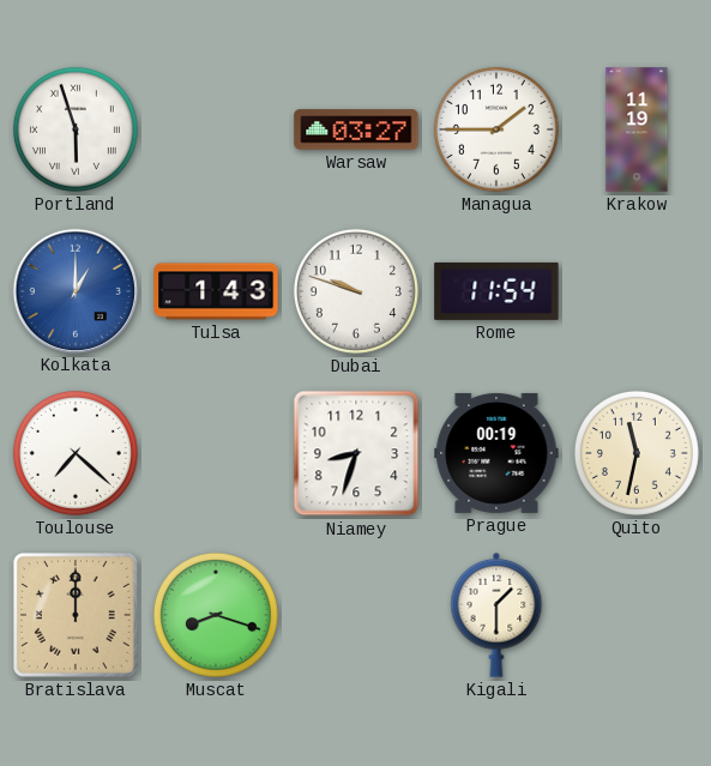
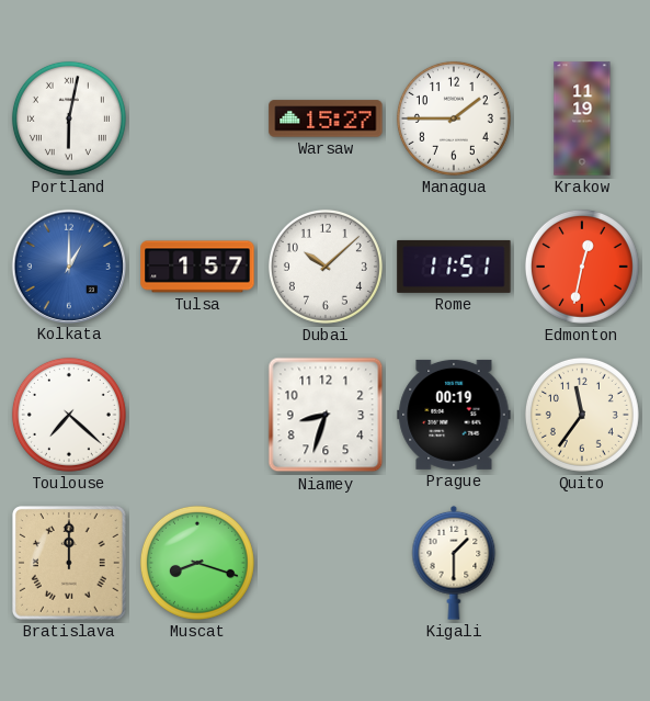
Portland: 5:57 -> 6:02
Warsaw: 03:27 -> 15:27
Tulsa: 1:43 -> 1:57
Dubai: 9:48 -> 10:08
Rome: 11:54 -> 11:51
Edmonton: none -> 12:32
Quito: 11:32 -> 11:36
